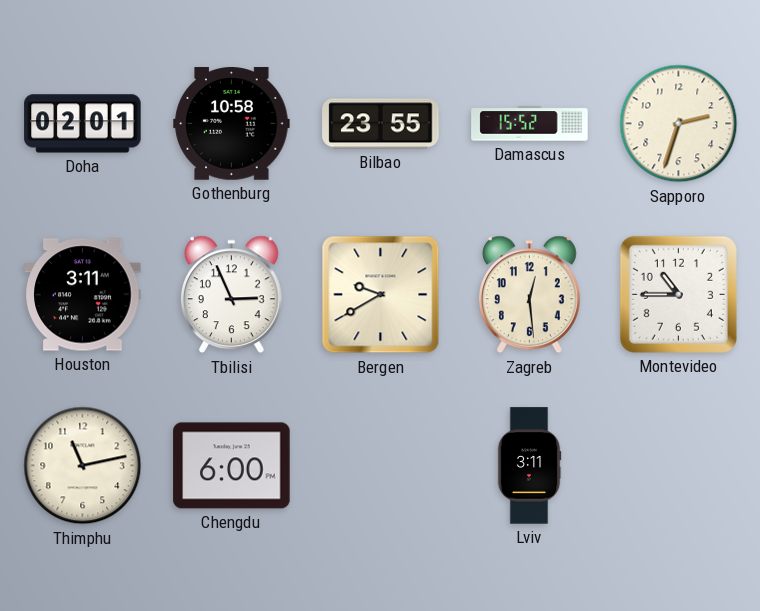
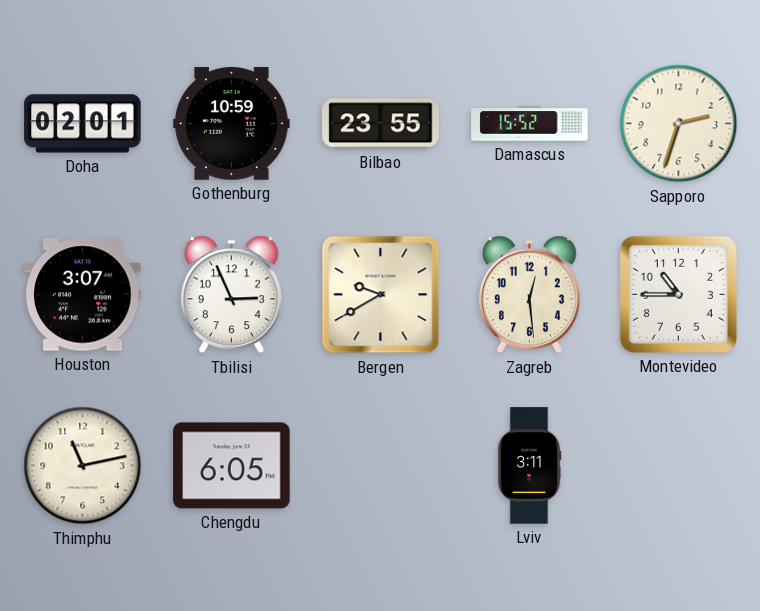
Gothenburg: 10:58 -> 10:59
Houston: 3:11 -> 3:07
Chengdu: 6:00 -> 6:05
